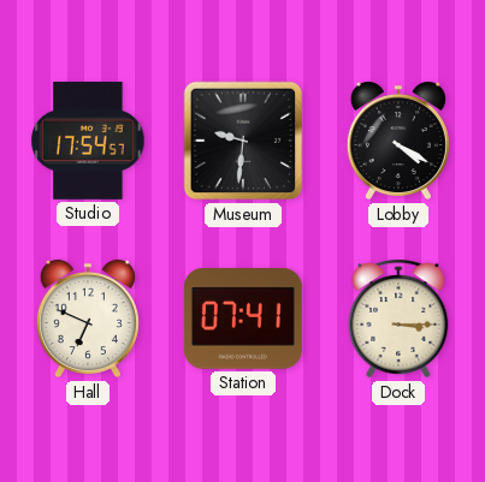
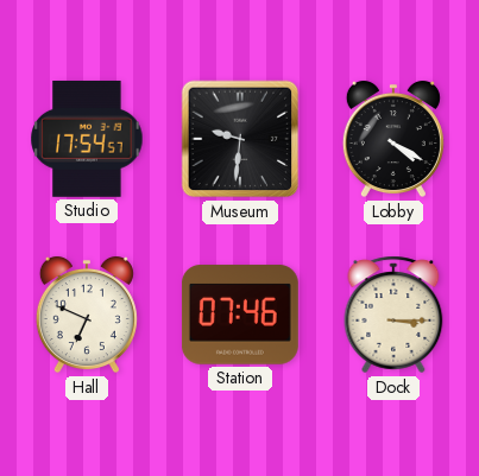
Station: 07:41 -> 07:46
